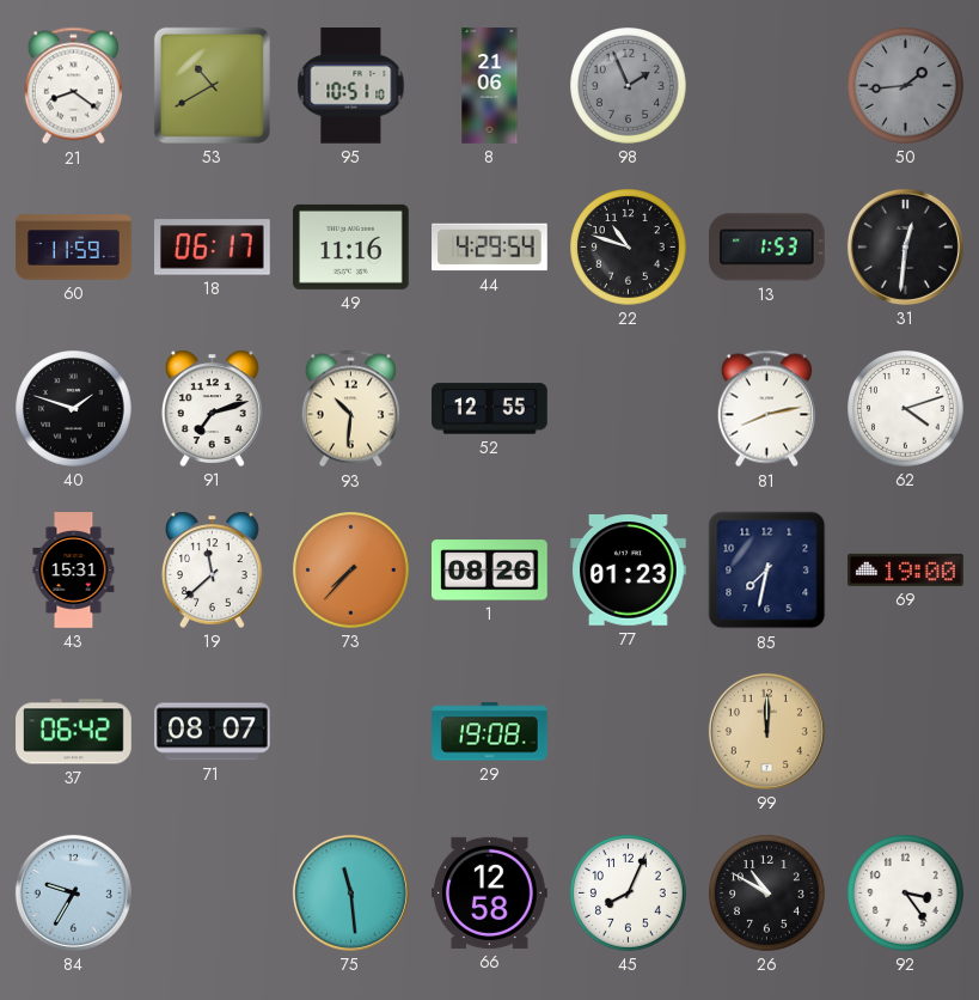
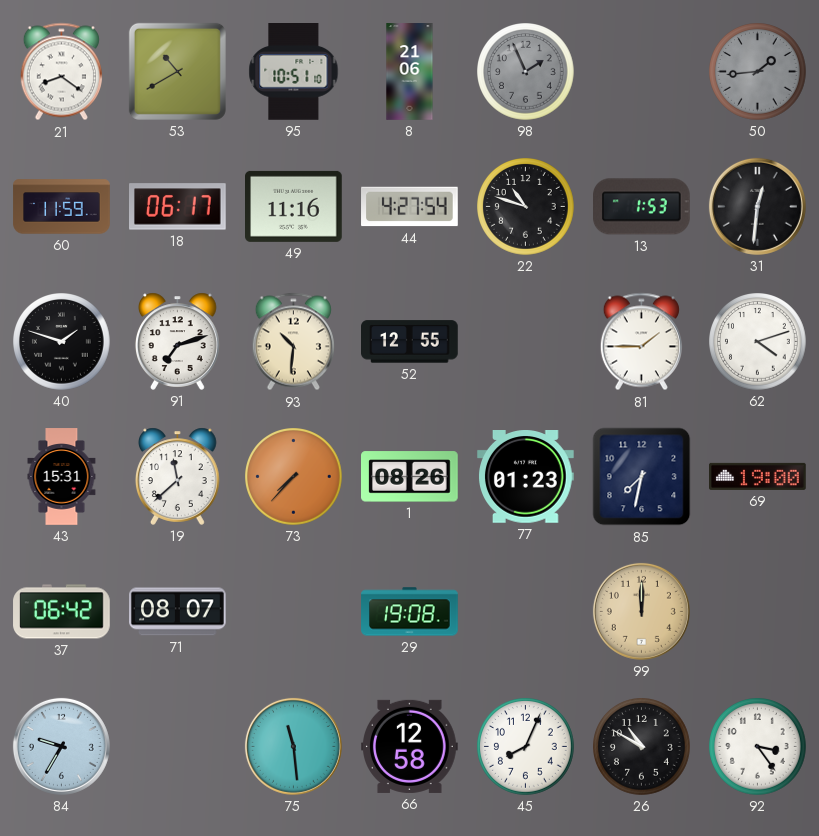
44: 4:29 -> 4:27
81: 8:13 -> 1:45
